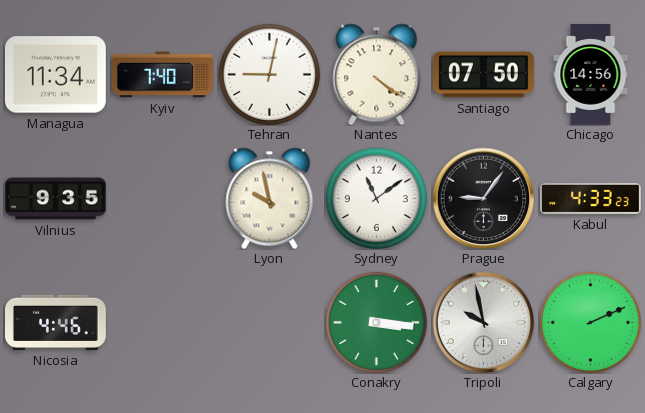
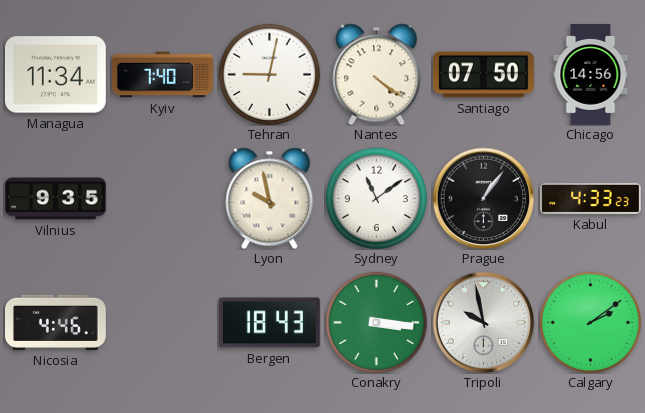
Prague: 9:06 -> 1:06
Bergen: none -> 18:43
Calgary: 2:11 -> 2:09
